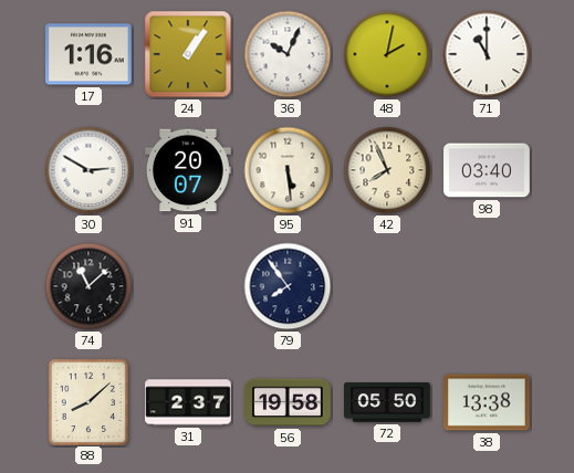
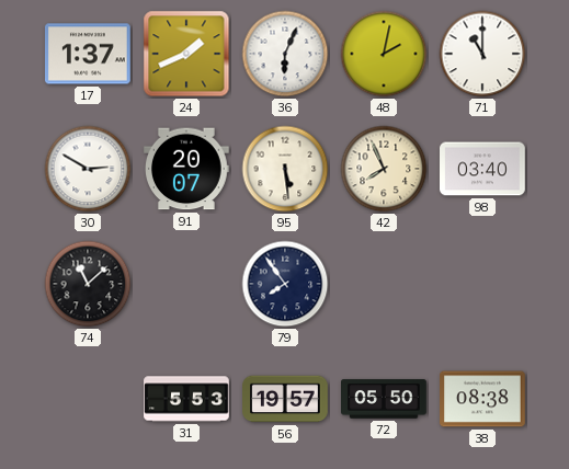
17: 1:16 -> 1:37
24: 1:06 -> 1:41
36: 10:04 -> 6:04
88: 8:08 -> none
31: 2:37 -> 5:53
56: 19:58 -> 19:57
38: 13:38 -> 08:38
